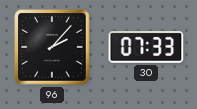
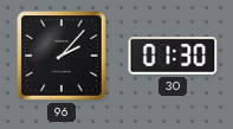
30: 07:33 -> 01:30
